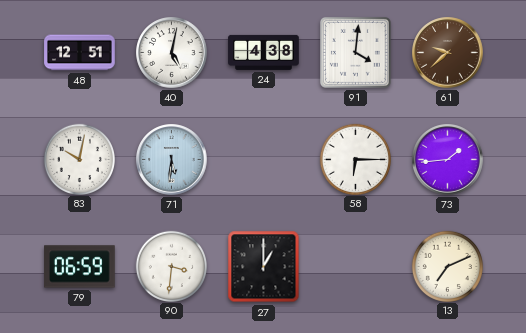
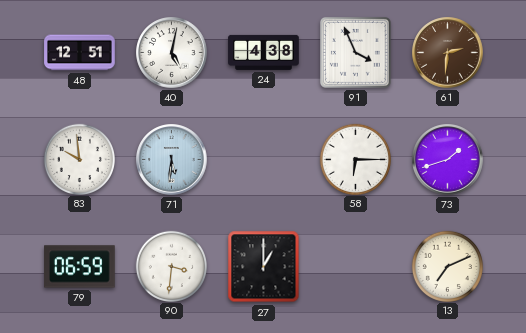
91: 4:01 -> 3:56
61: 9:38 -> 2:31
83: 10:02 -> 9:59
73: 1:44 -> 1:42
